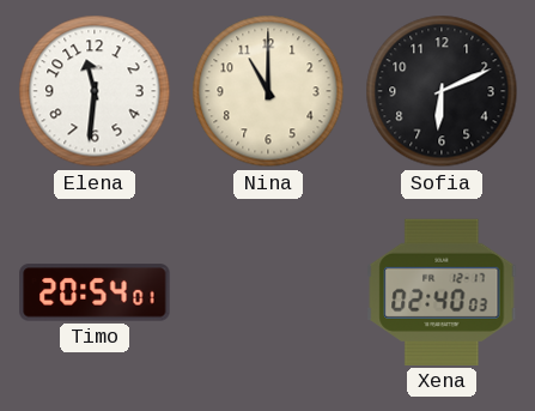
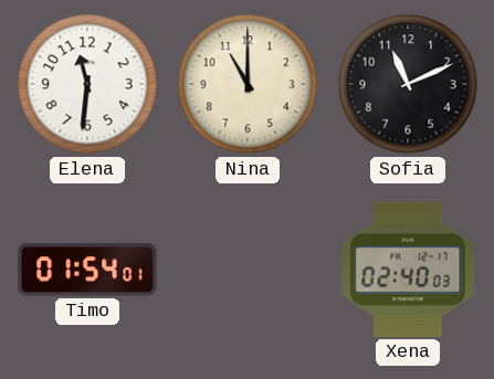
Sofia: 6:11 -> 11:11
Timo: 20:54 -> 01:54
